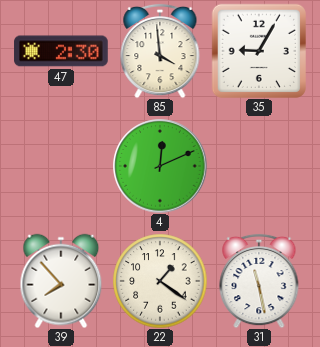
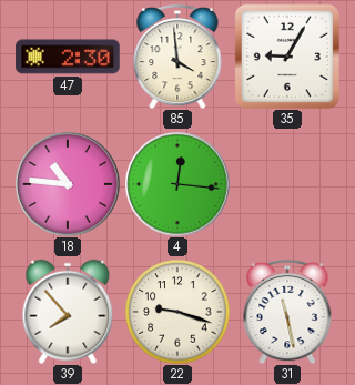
18: none -> 10:46
4: 12:11 -> 12:16
22: 1:21 -> 9:18
